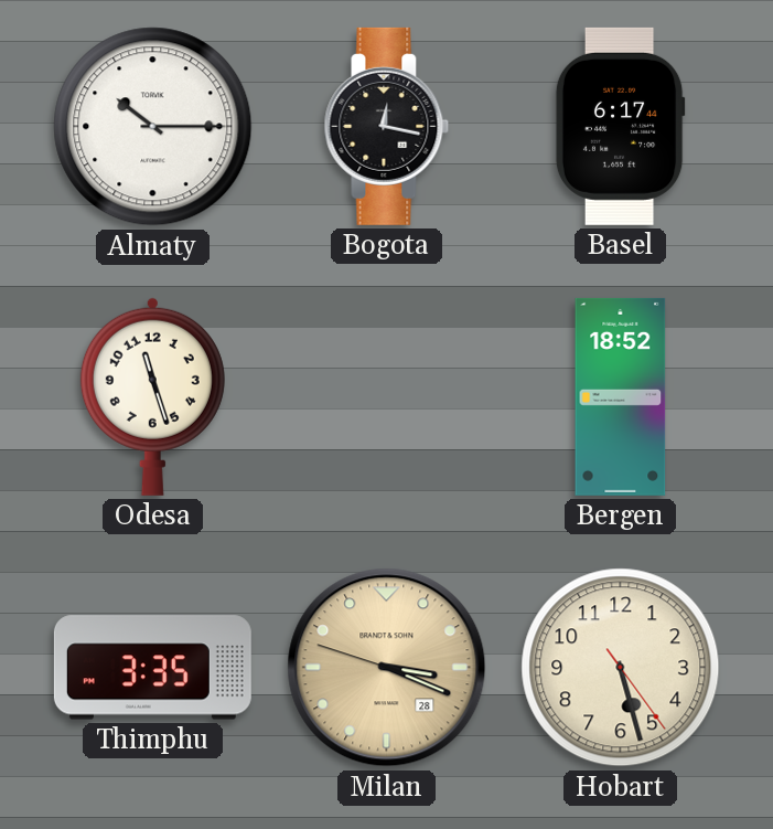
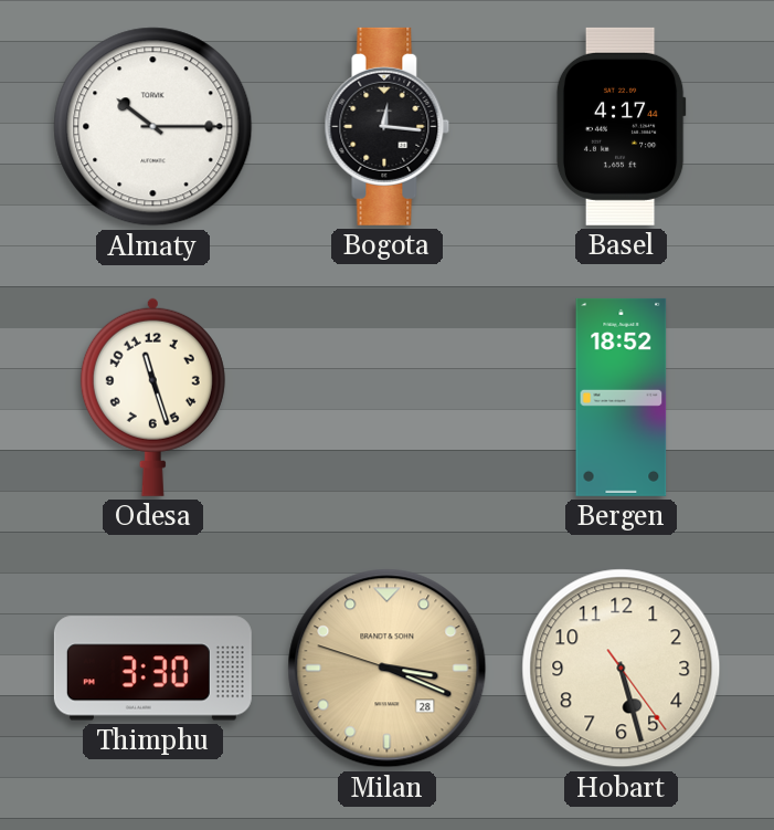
Bogota: 12:17 -> 12:16
Basel: 6:17 -> 4:17
Thimphu: 3:35 -> 3:30
